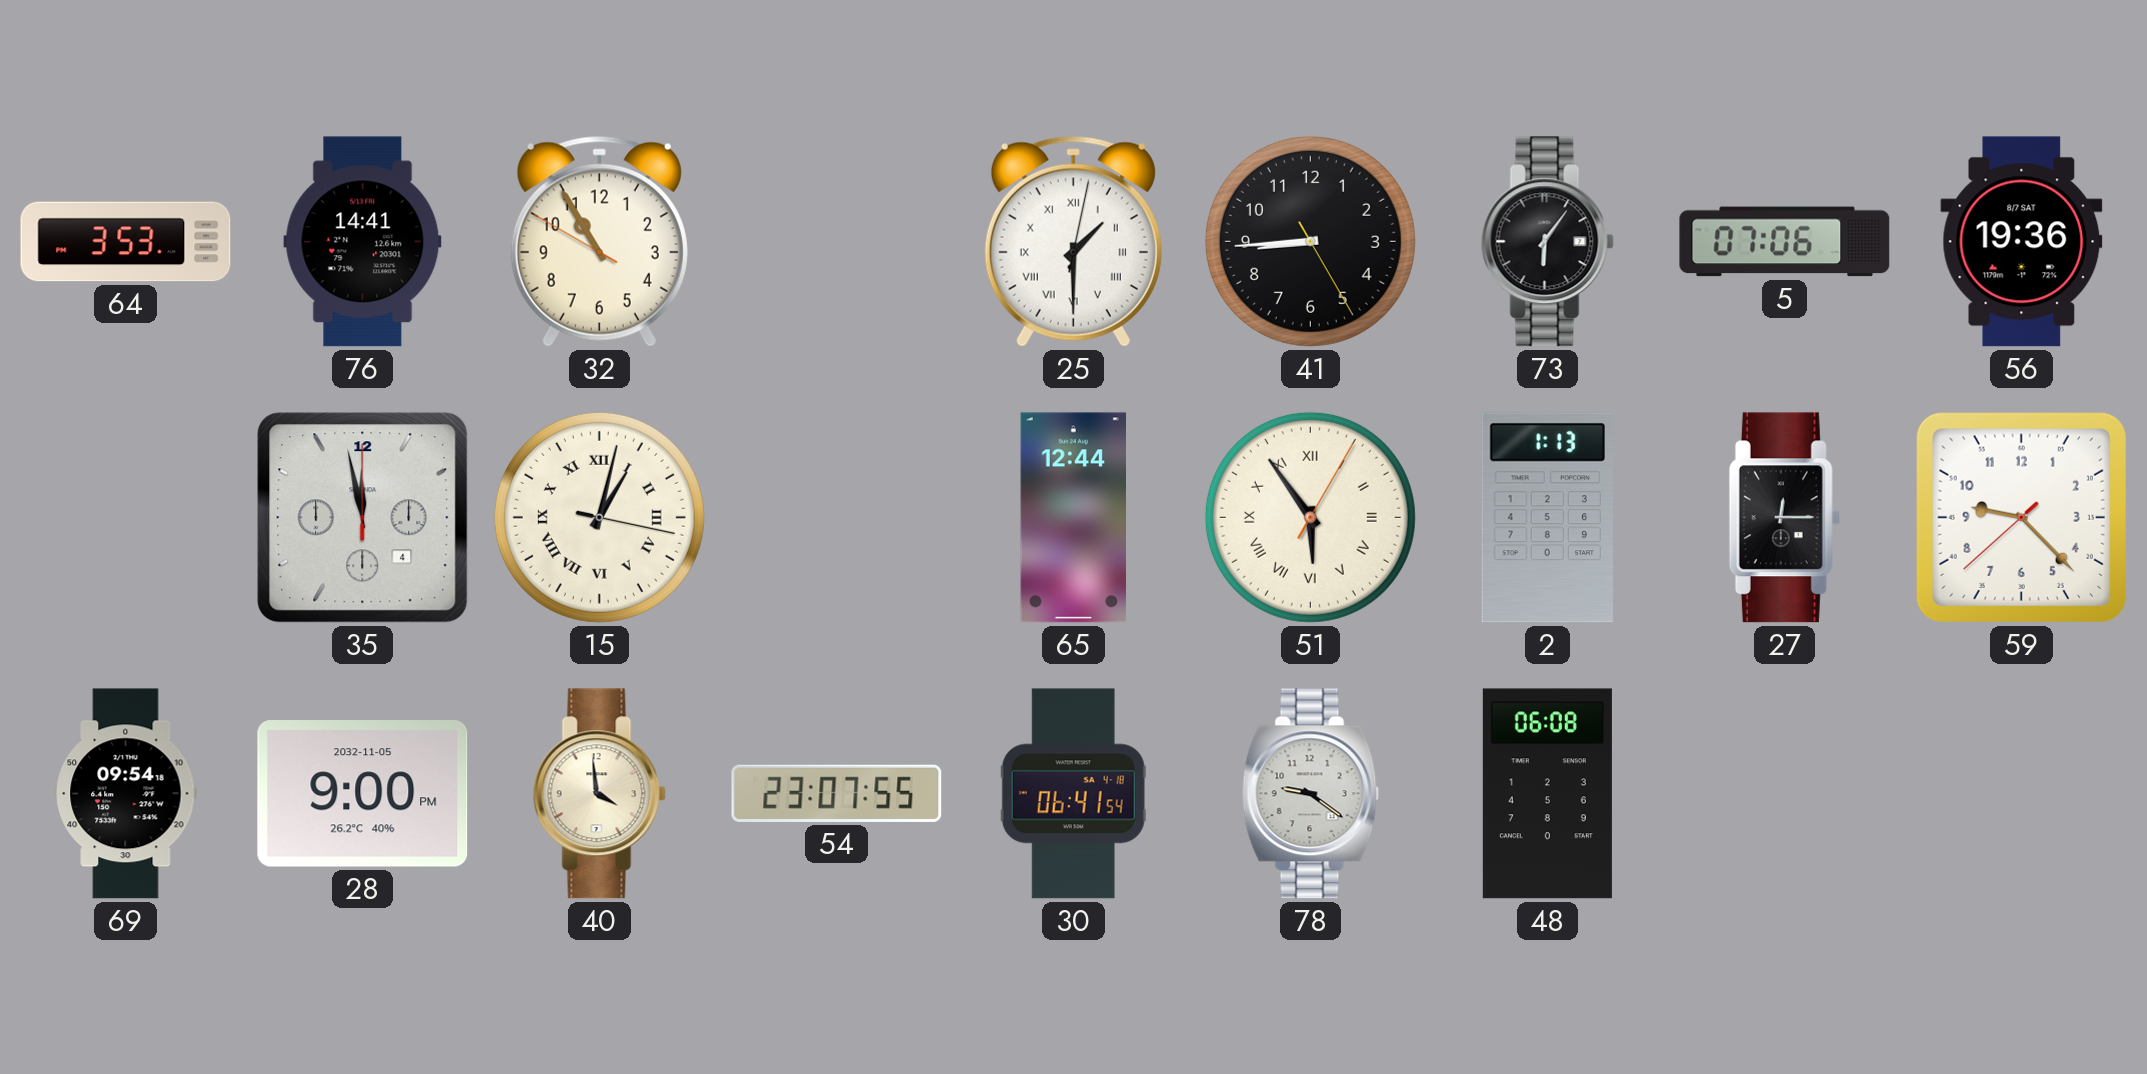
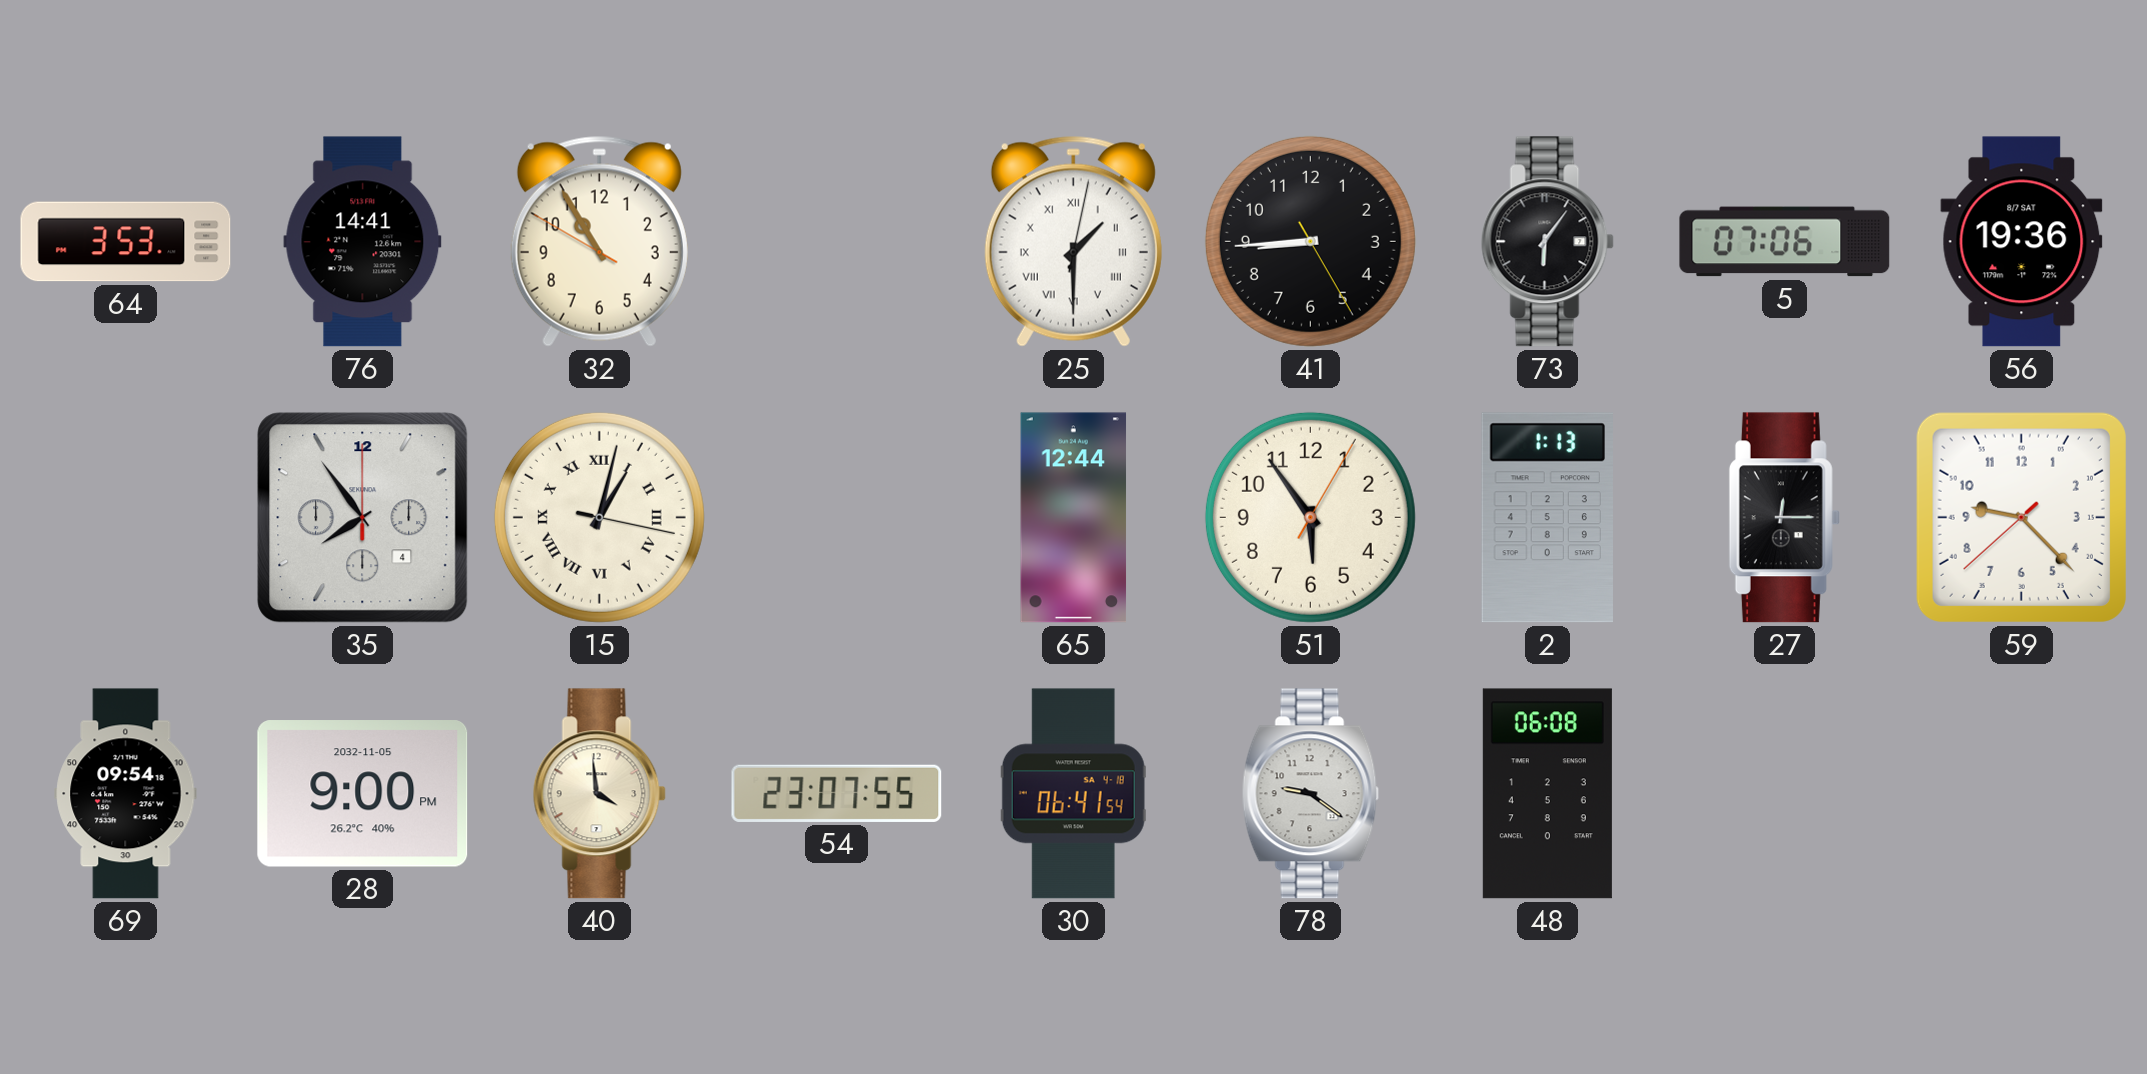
35: 11:58 -> 7:54
51 numerals: Roman -> Arabic
